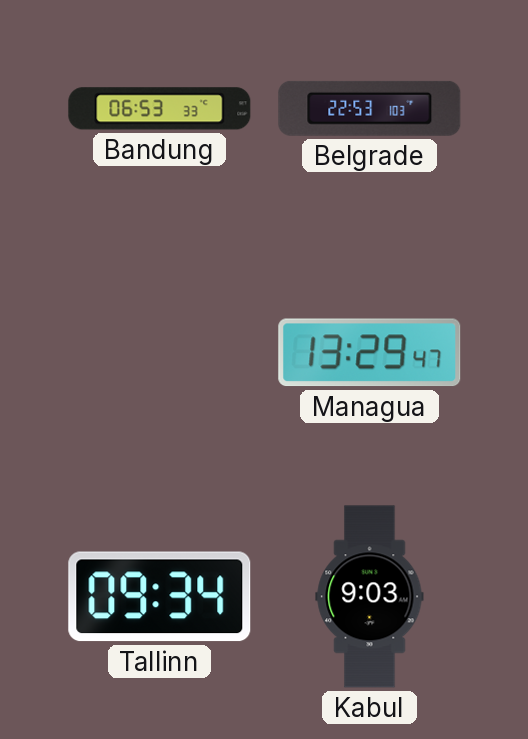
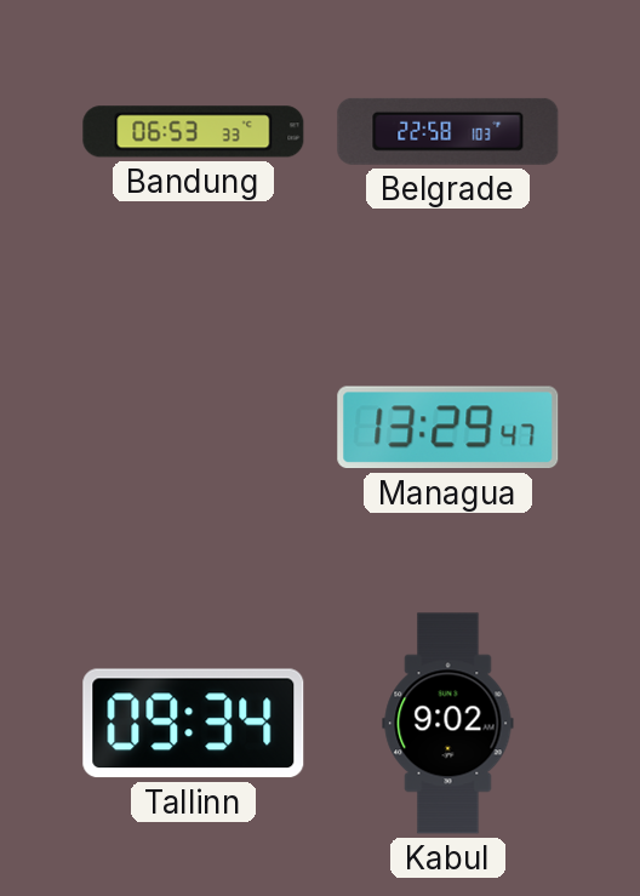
Belgrade: 22:53 -> 22:58
Kabul: 9:03 -> 9:02
